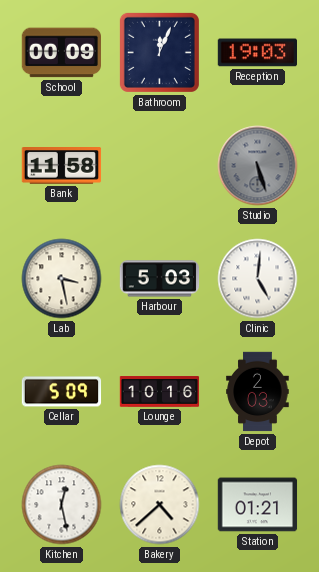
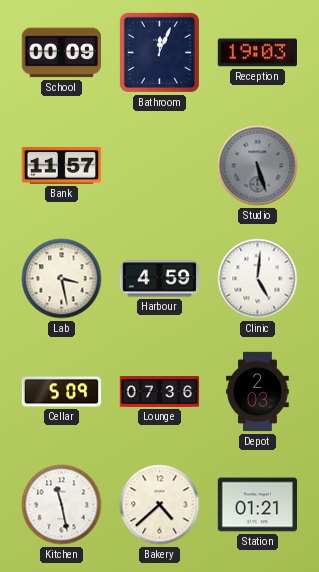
Bank: 11:58 -> 11:57
Harbour: 5:03 -> 4:59
Lounge: 10:16 -> 07:36
Kitchen: 12:28 -> 11:28
